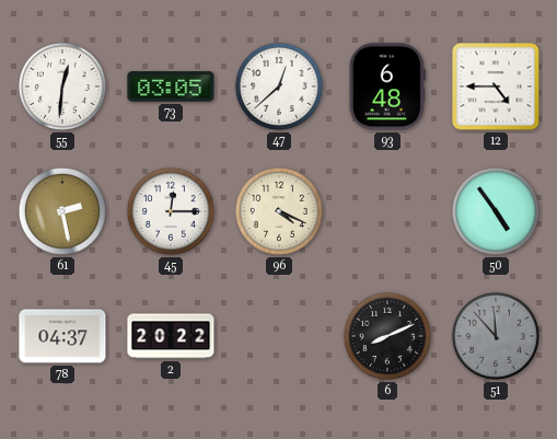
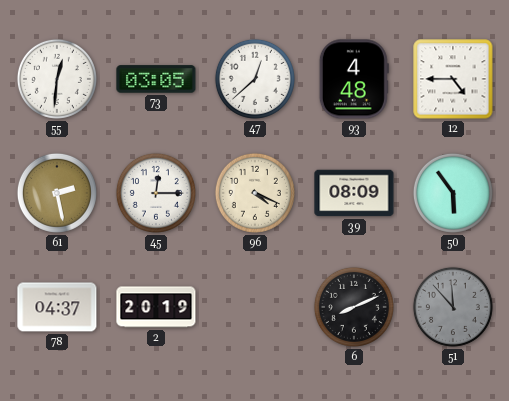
93: 6:48 -> 4:48
39: none -> 08:09
50: 4:54 -> 5:54
2: 20:22 -> 20:19
